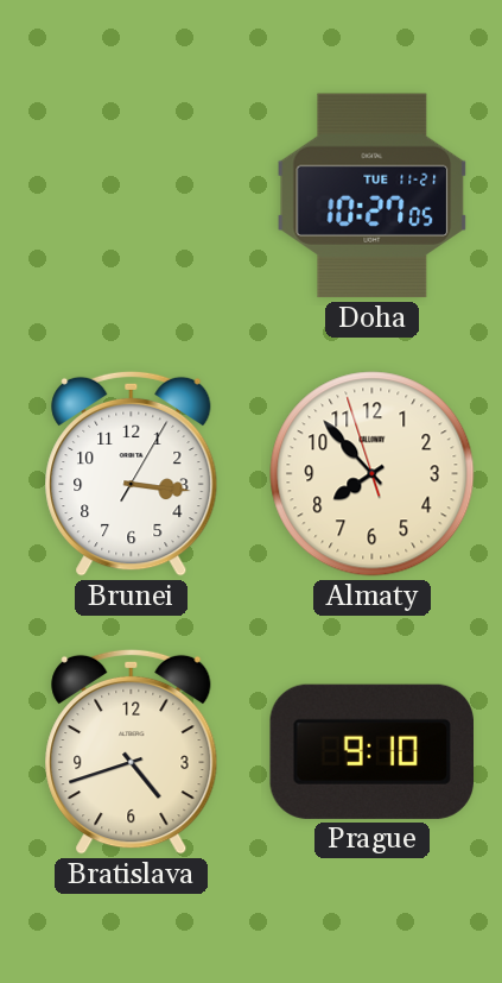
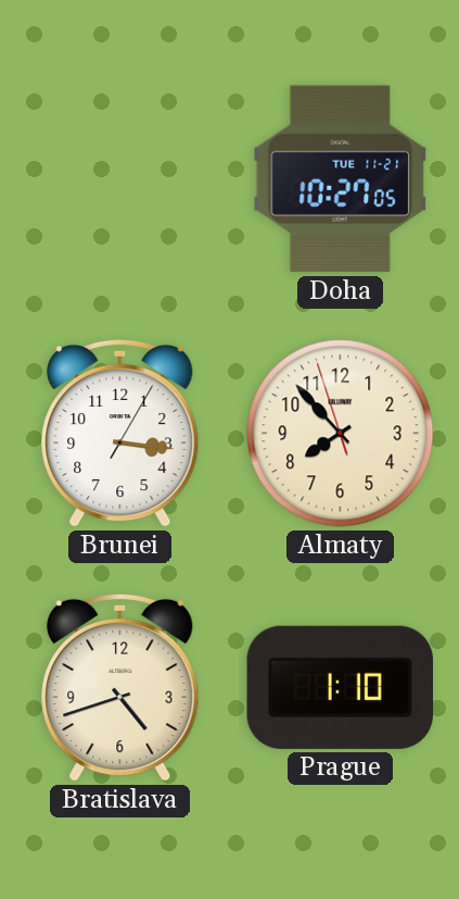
Prague: 9:10 -> 1:10
